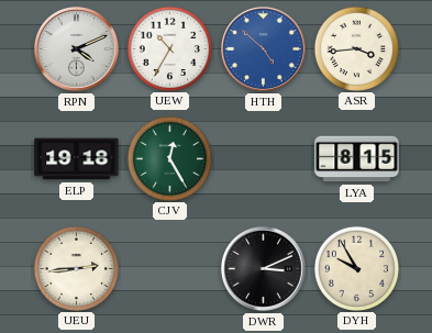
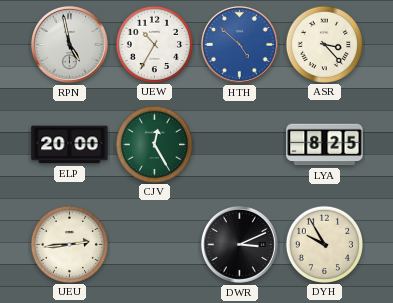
RPN: 4:11 -> 4:58
ASR: 3:44 -> 3:23
ELP: 19:18 -> 20:00
LYA: 8:15 -> 8:25
